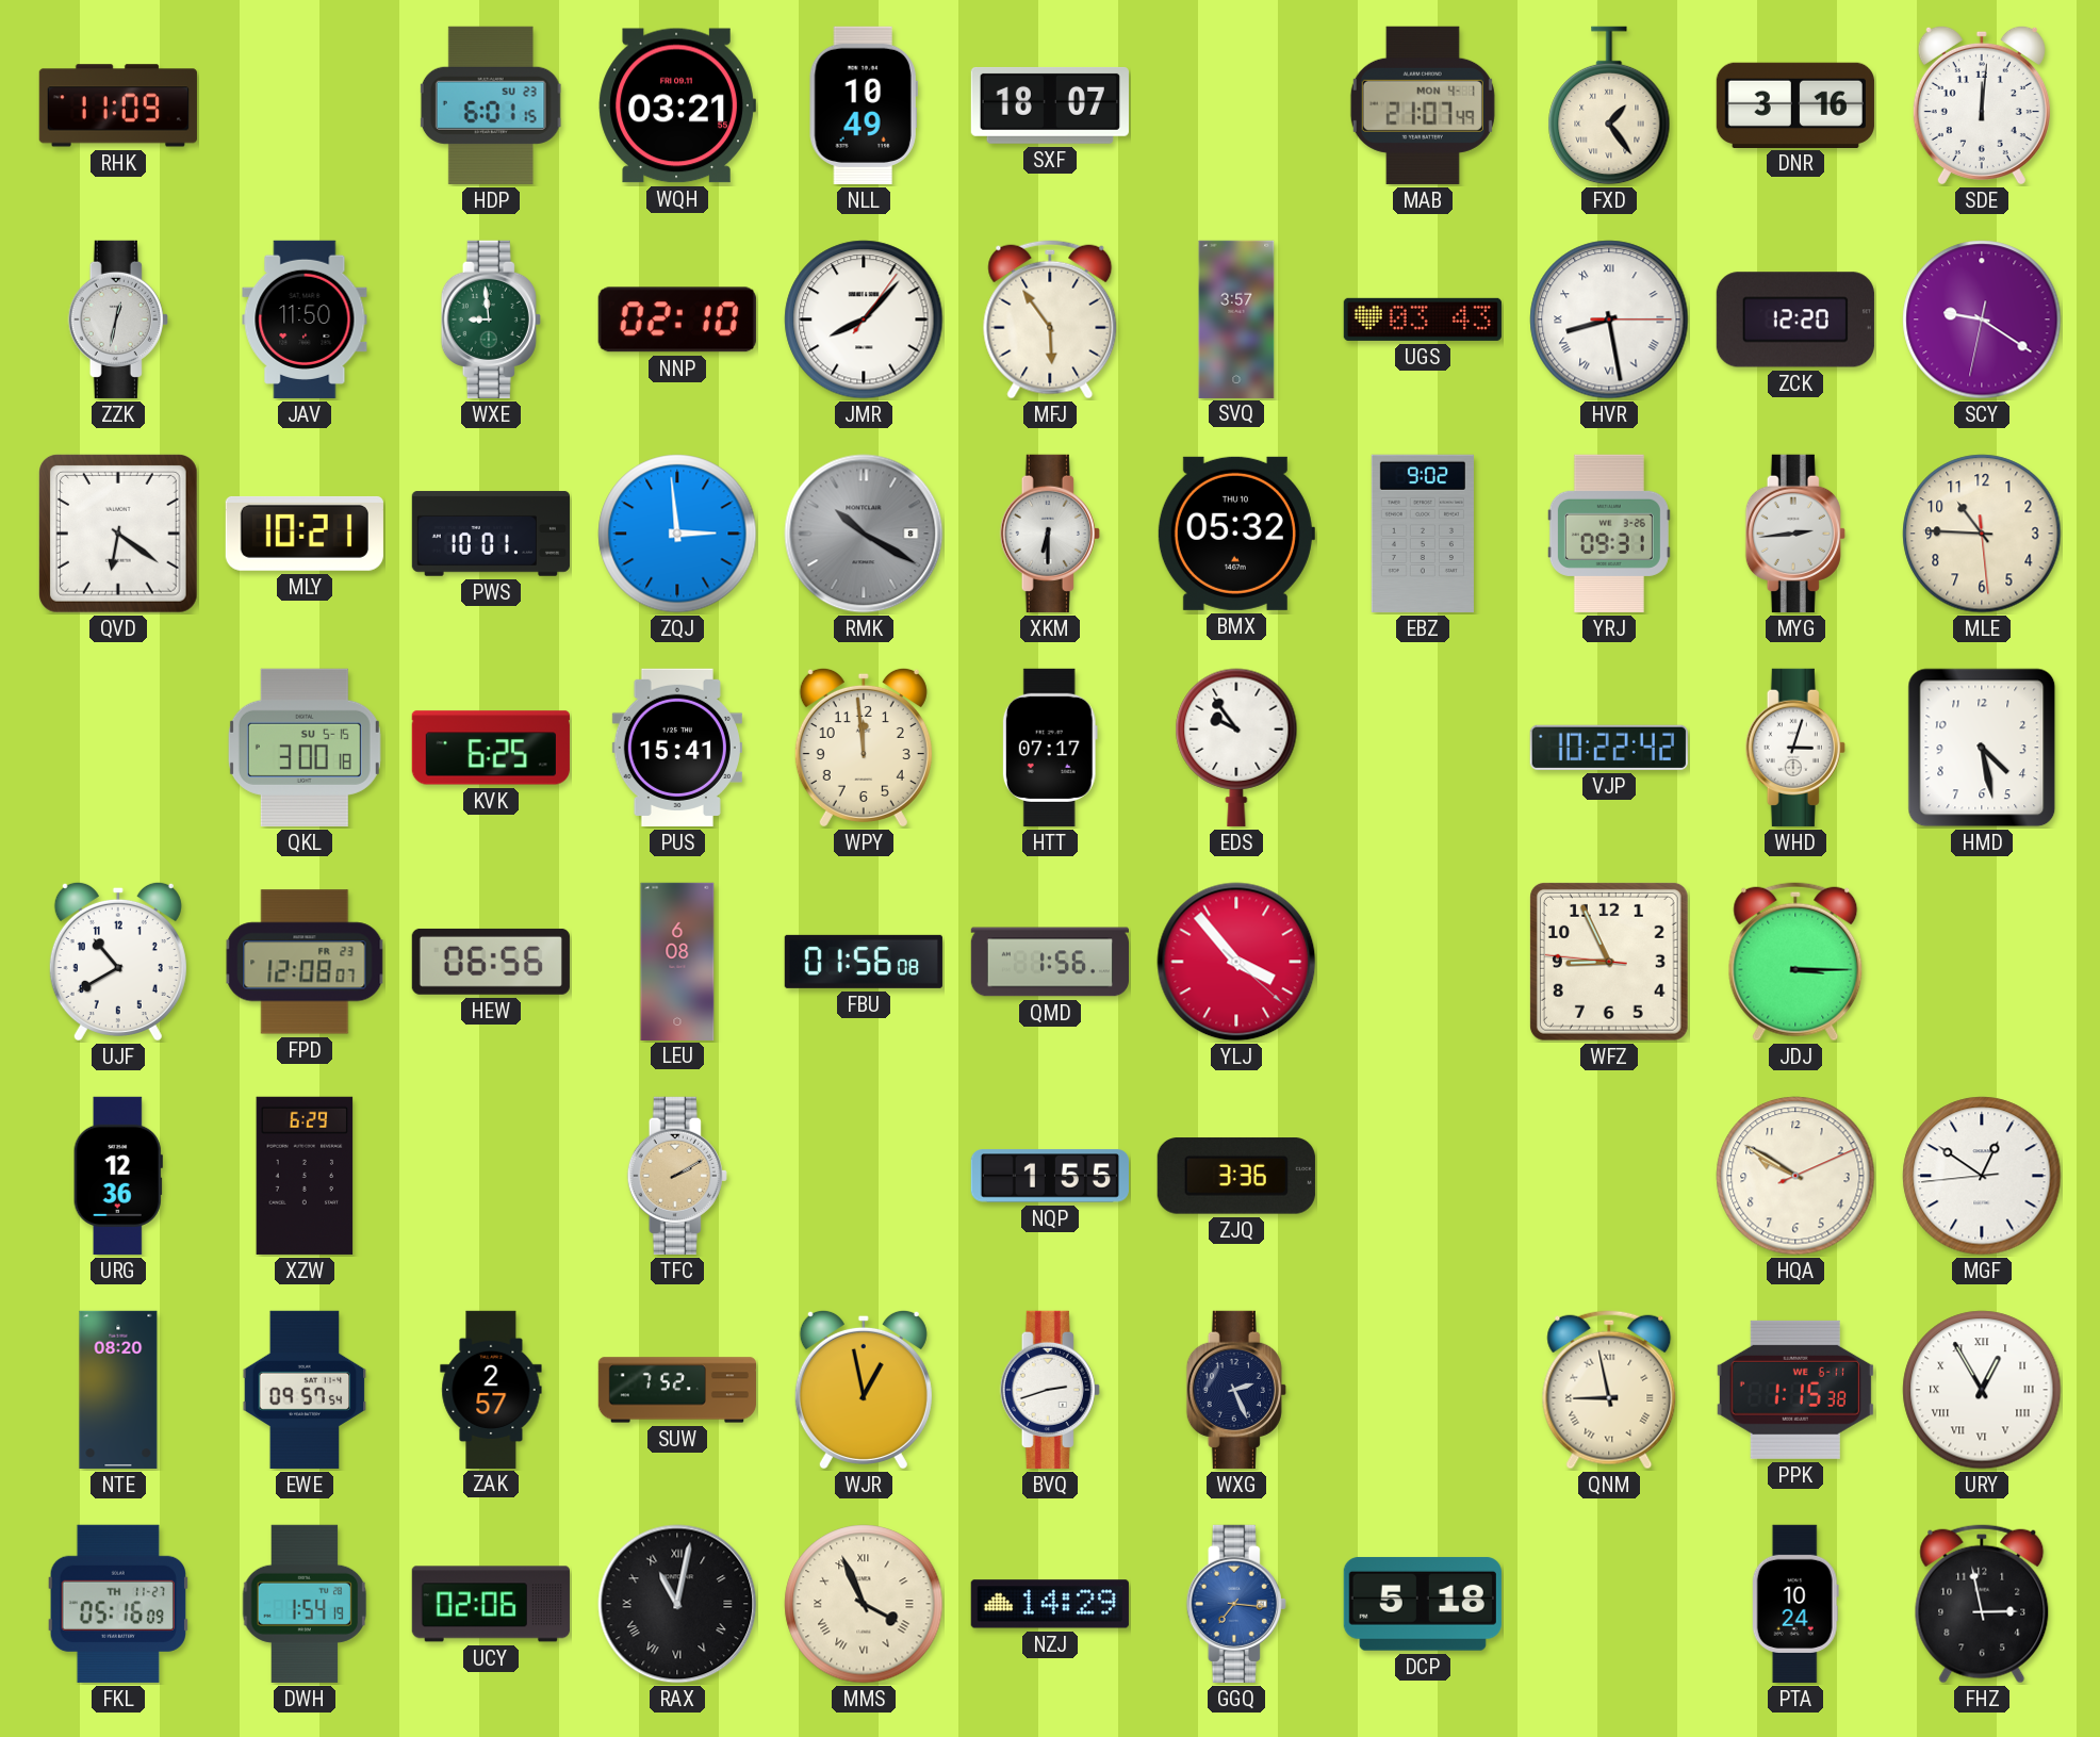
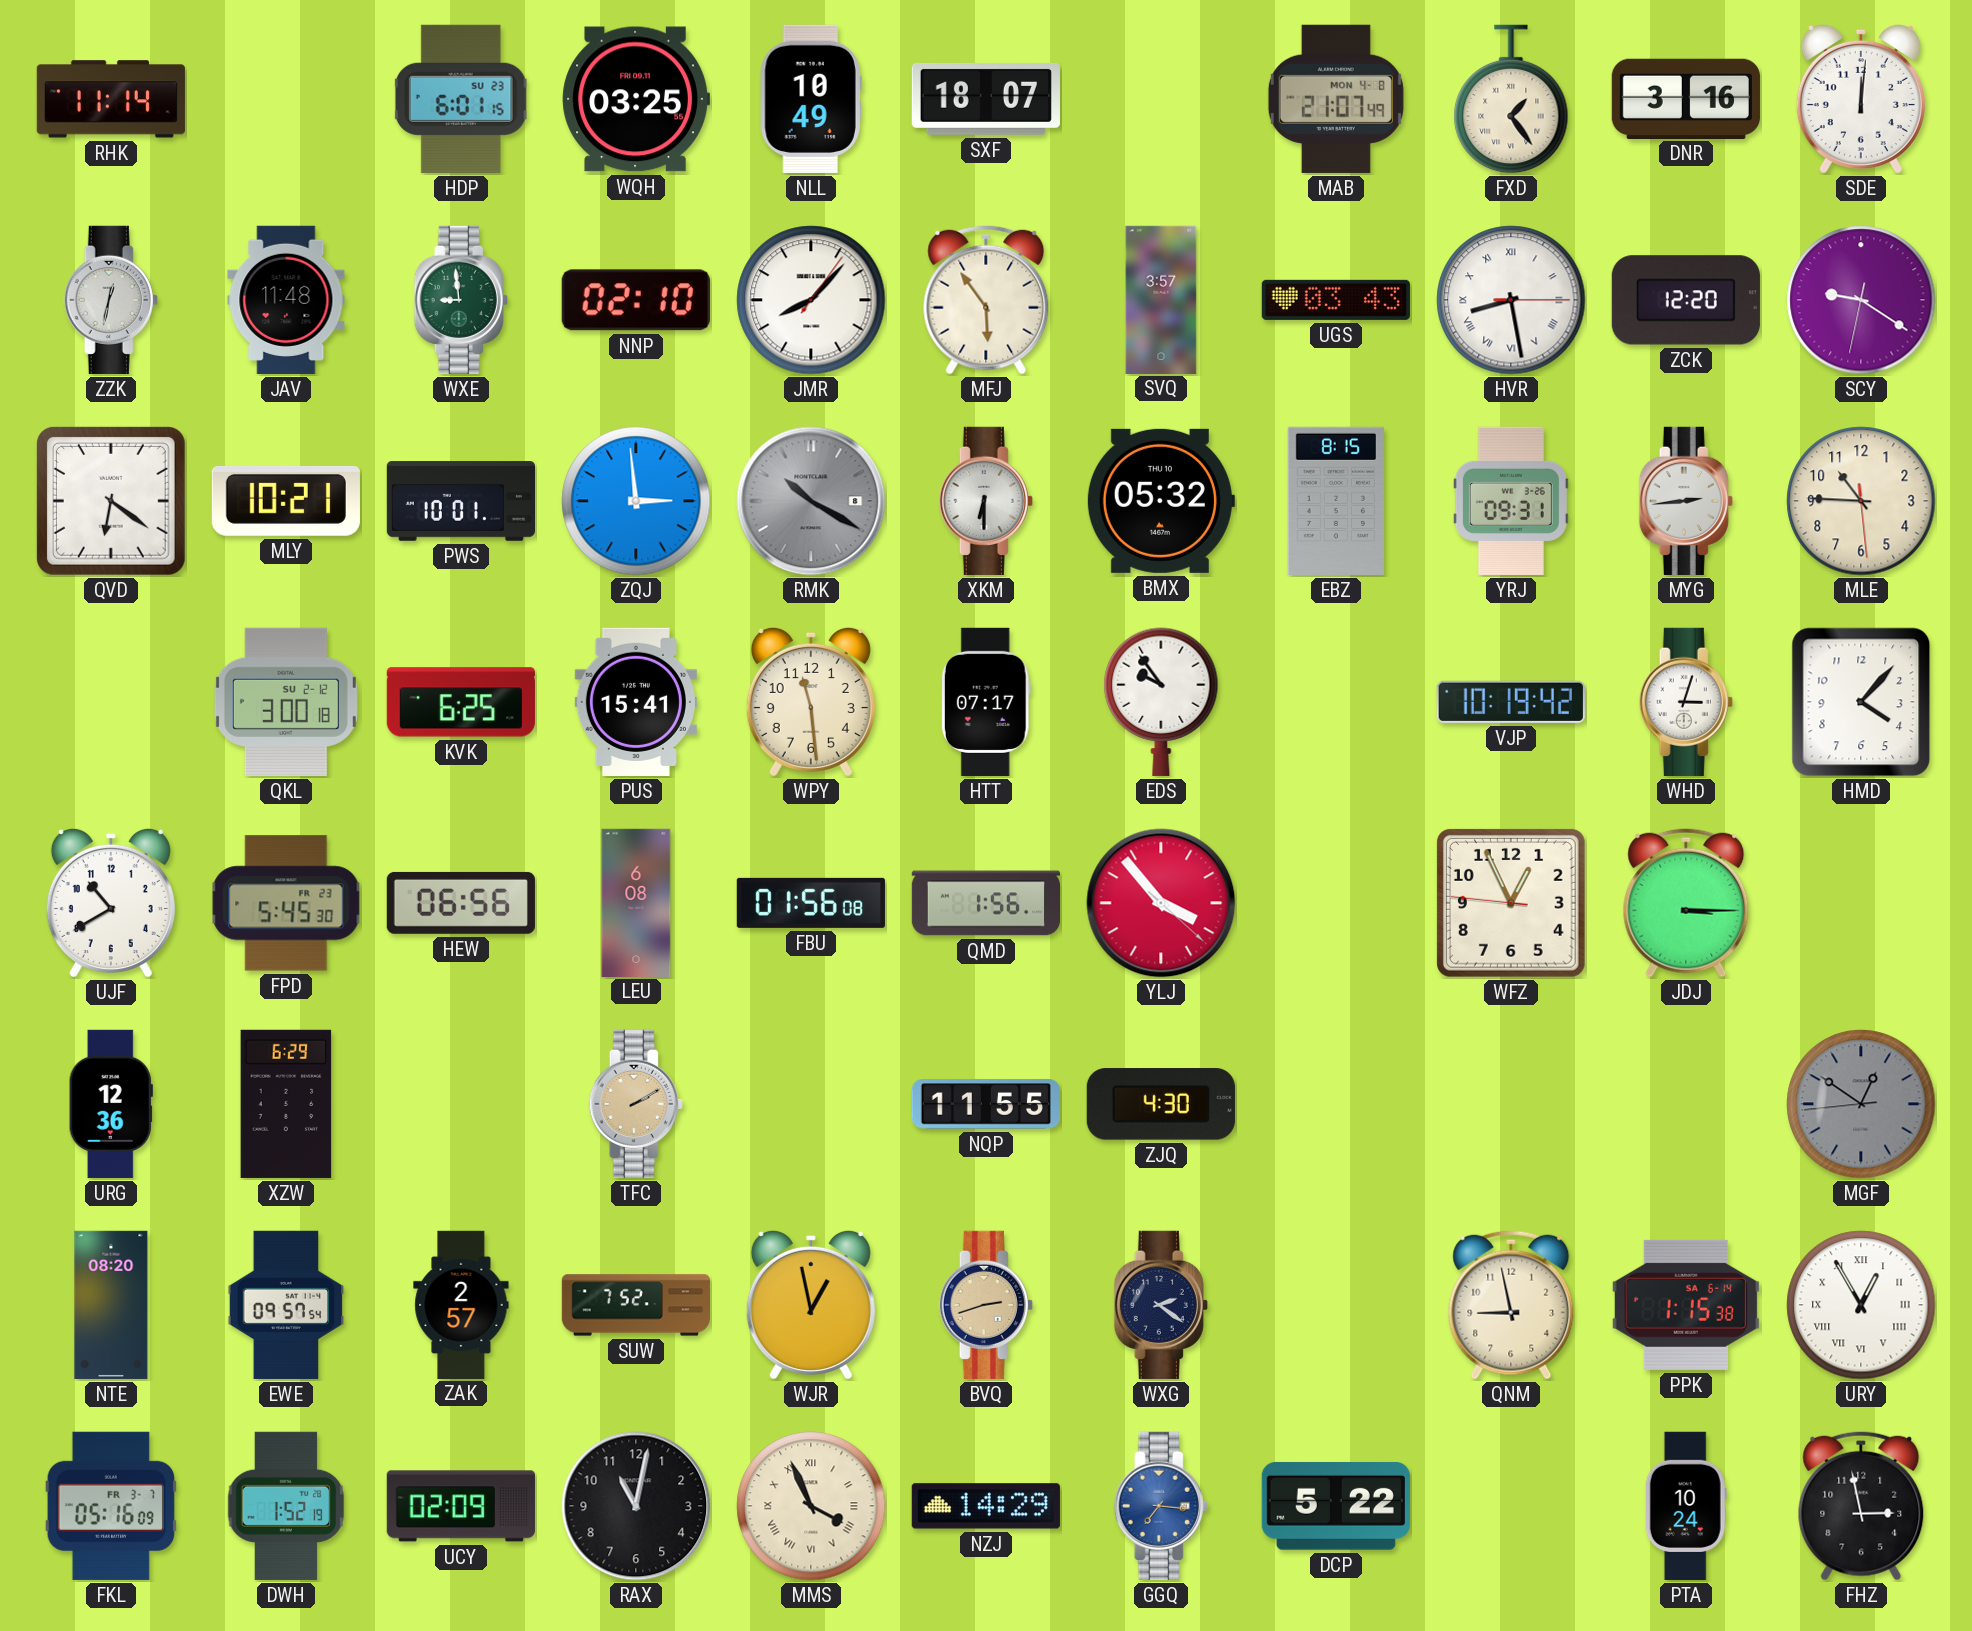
RHK: 11:09 -> 11:14
WQH: 03:21 -> 03:25
MAB date: MON 4-1 -> MON 4-8
JAV: 11:50 -> 11:48
EBZ: 9:02 -> 8:15
QKL date: SU 5-15 -> SU 2-12
WPY: 11:59 -> 11:29
VJP: 10:22 -> 10:19
HMD: 4:28 -> 4:07
FPD: 12:08 -> 5:45
WFZ: 8:55 -> 12:55
NQP: 1:55 -> 11:55
ZJQ: 3:36 -> 4:30
HQA: 9:50 -> none
MGF dial: white -> grey
BVQ dial: white -> champagne
WXG: 2:26 -> 2:21
QNM numerals: Roman -> Arabic
PPK date: WE 6-11 -> SA 6-14
FKL date: TH 11-27 -> FR 3-7
DWH: 1:54 -> 1:52
UCY: 02:06 -> 02:09
RAX numerals: Roman -> Arabic
DCP: 5:18 -> 5:22
